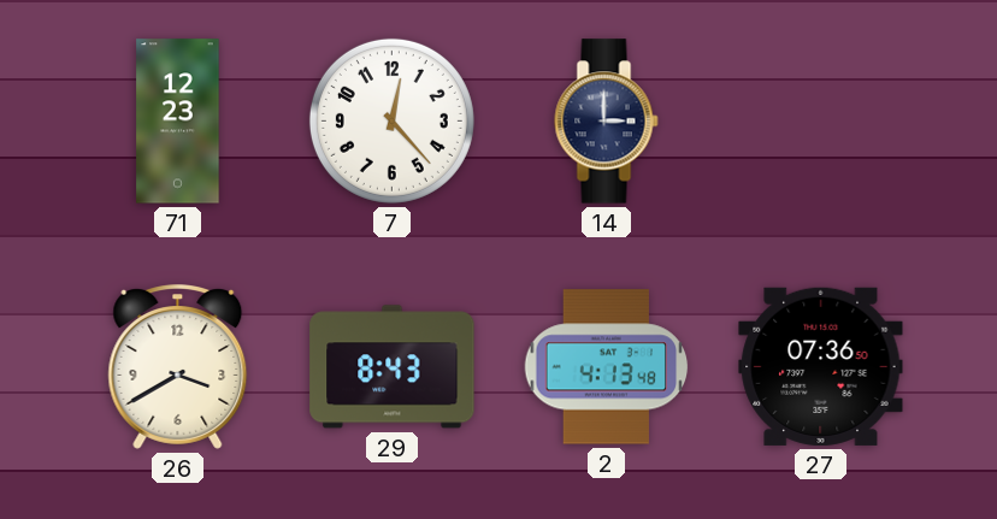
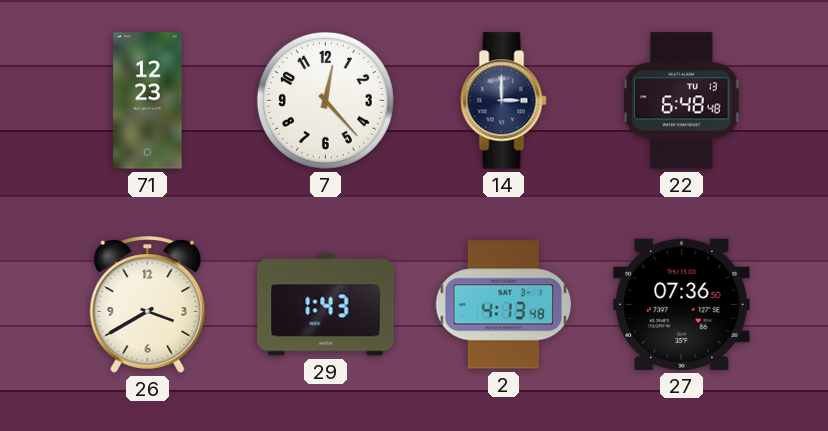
22: none -> 6:48
29: 8:43 -> 1:43
